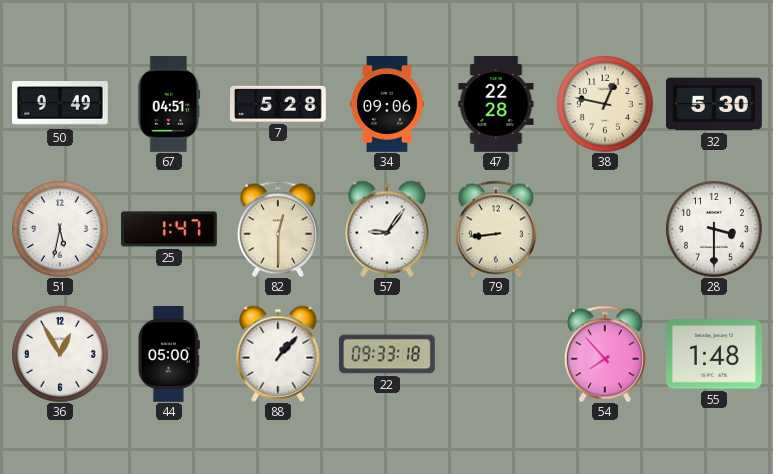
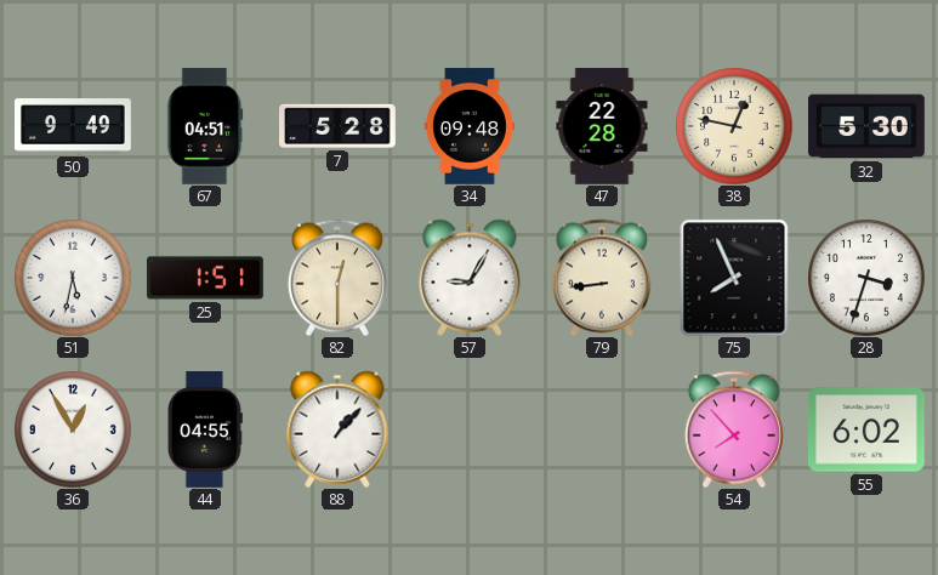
34: 09:06 -> 09:48
25: 1:47 -> 1:51
57: 9:06 -> 9:05
75: none -> 7:56
28: 3:30 -> 3:33
44: 05:00 -> 04:55
22: 09:33 -> none
55: 1:48 -> 6:02
